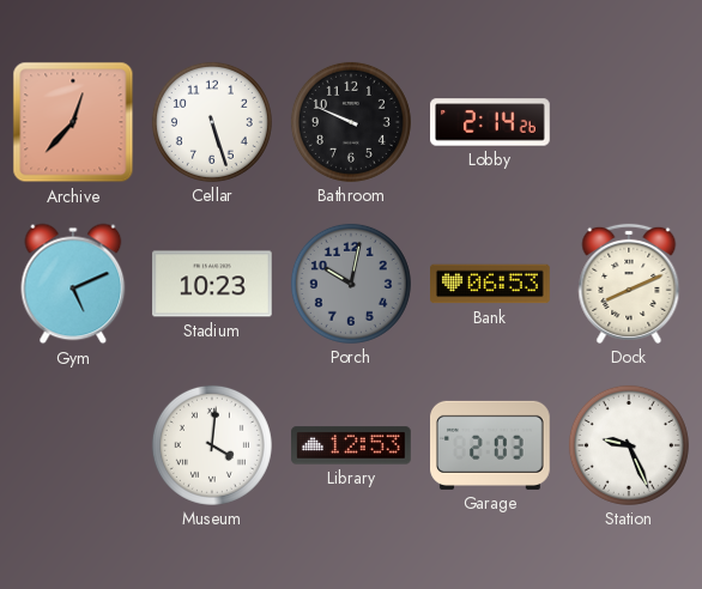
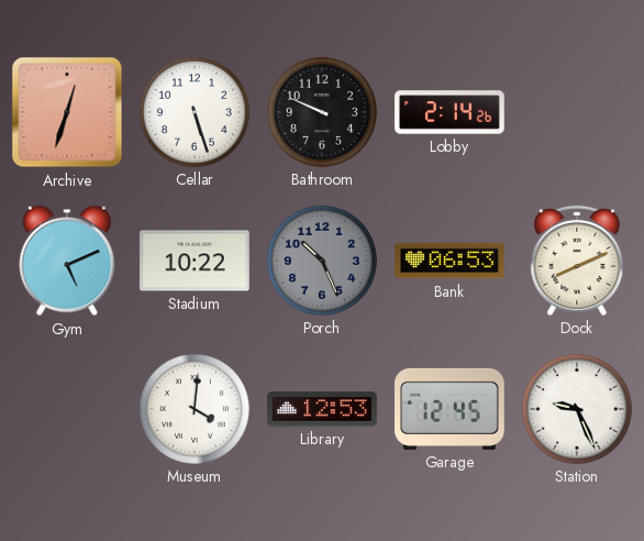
Archive: 12:37 -> 12:33
Stadium: 10:23 -> 10:22
Porch: 10:02 -> 10:26
Garage: 2:03 -> 12:45
